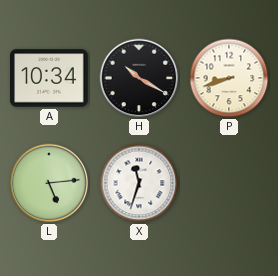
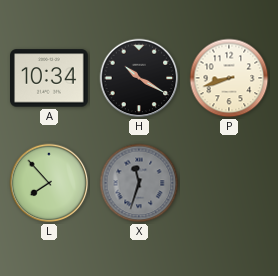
L: 5:14 -> 7:53
X dial: white -> grey
